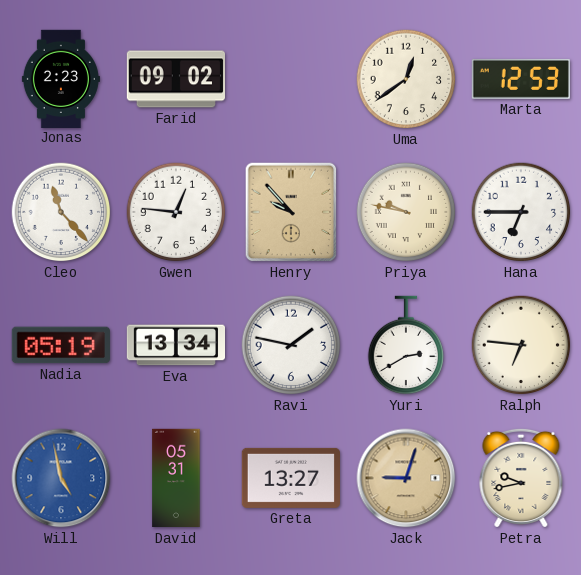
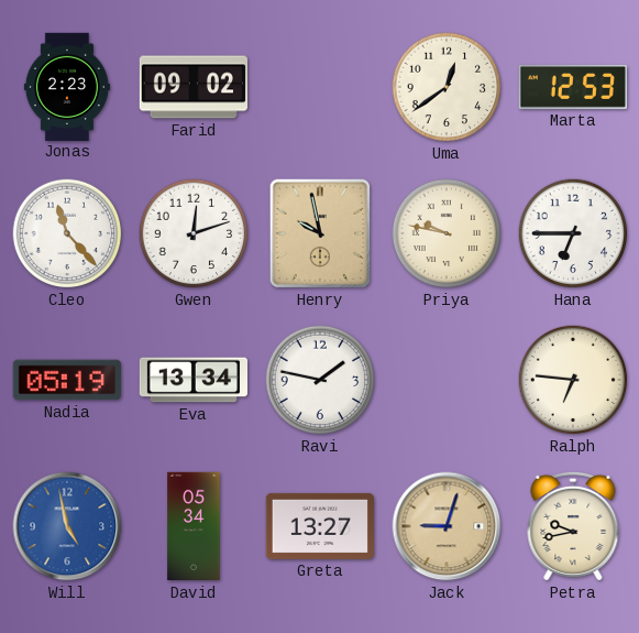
Gwen: 12:46 -> 12:12
Henry: 9:53 -> 9:58
Yuri: 2:40 -> none
David: 05:31 -> 05:34
